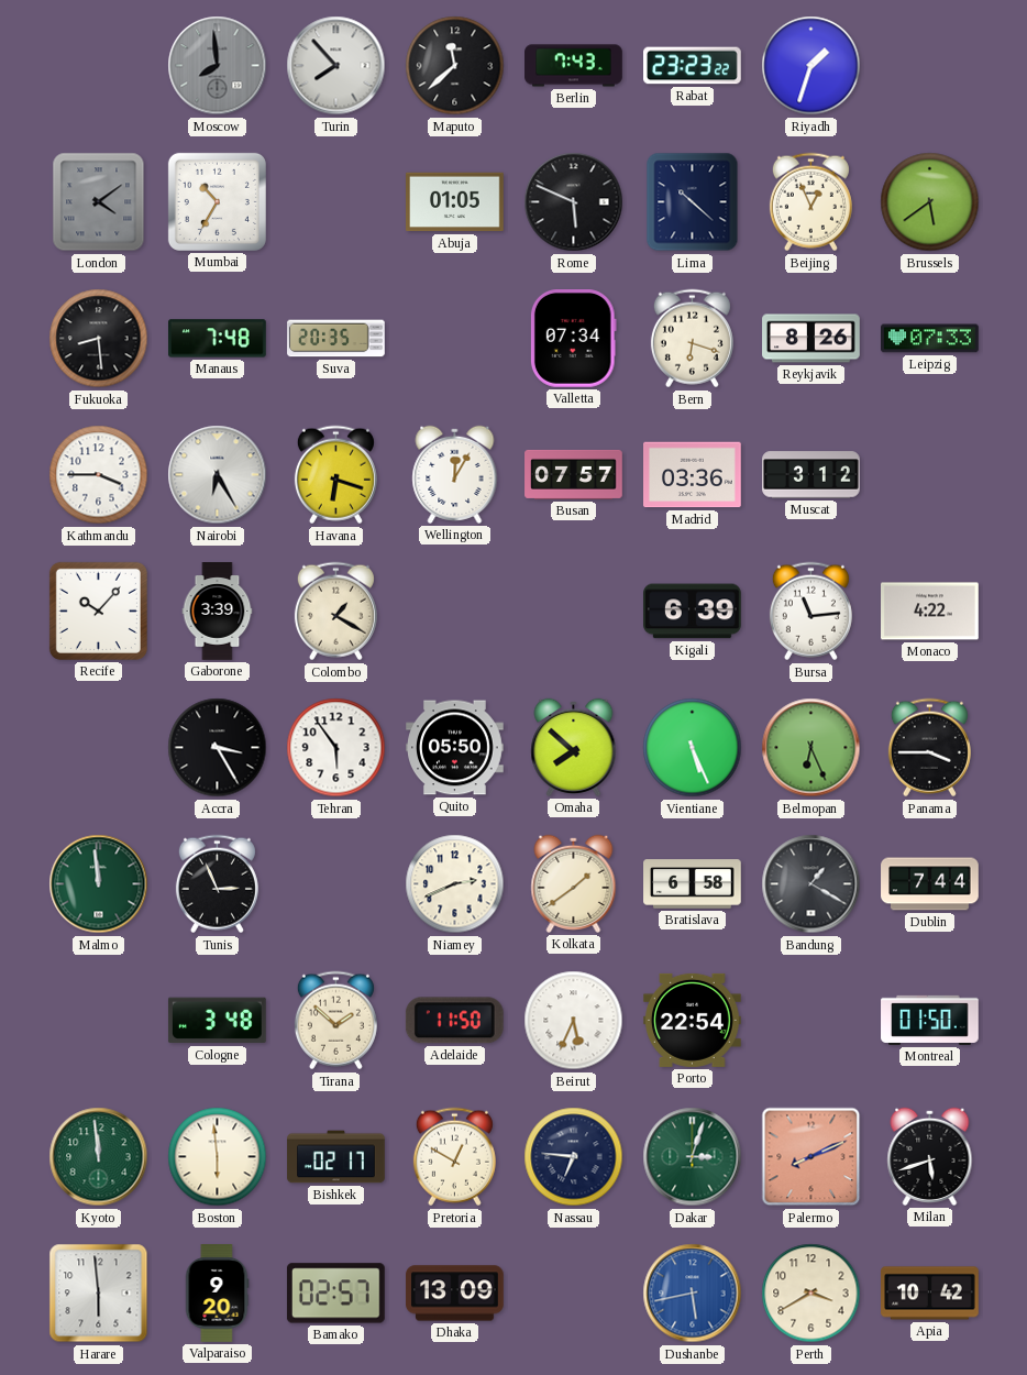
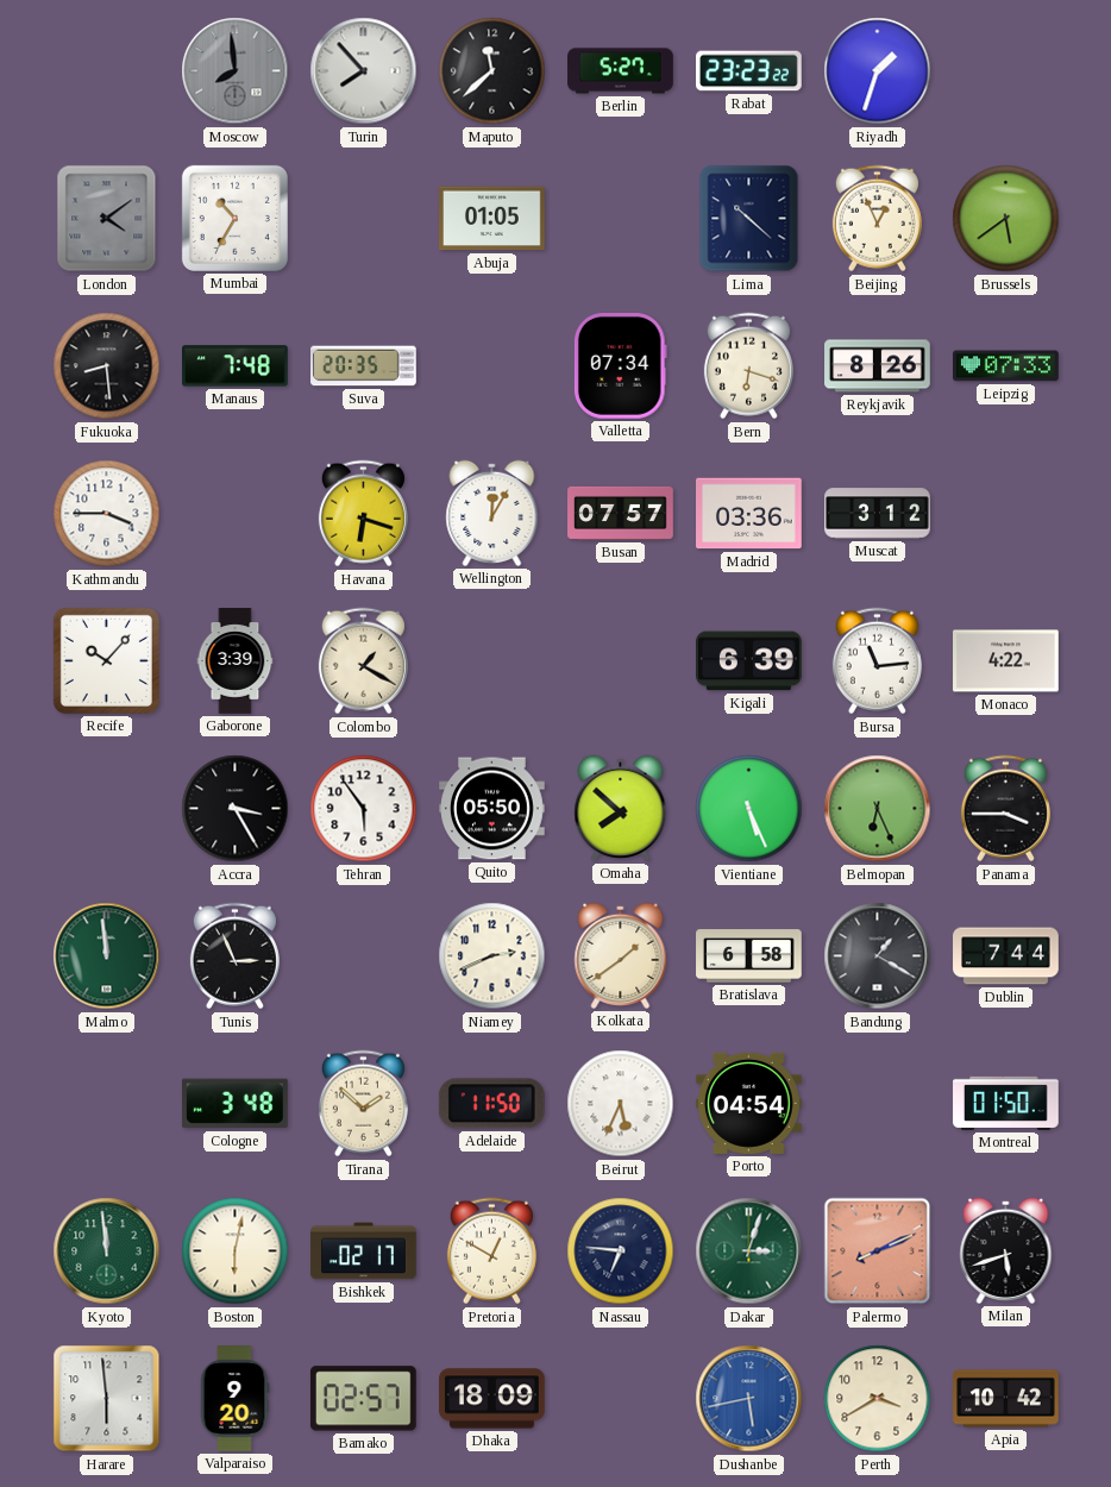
Berlin: 7:43 -> 5:27
Rome: 5:49 -> none
Nairobi: 6:25 -> none
Porto: 22:54 -> 04:54
Boston: 5:59 -> 6:02
Dhaka: 13:09 -> 18:09
